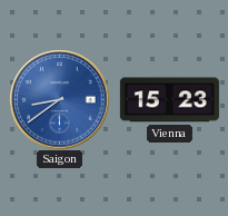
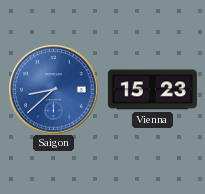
Saigon: 8:39 -> 8:38
